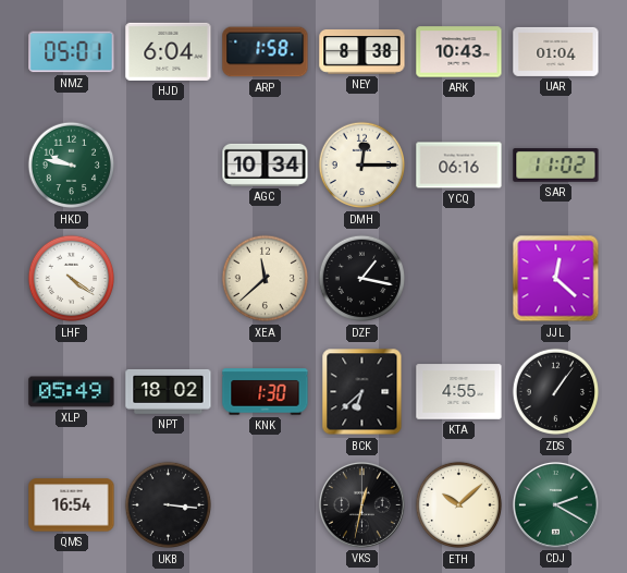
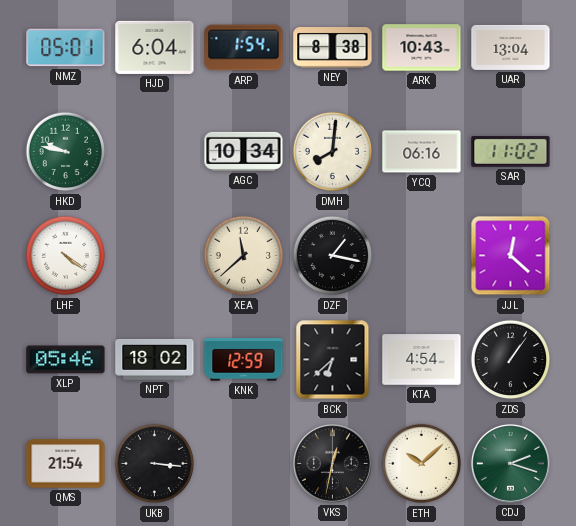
ARP: 1:58 -> 1:54
UAR: 01:04 -> 13:04
DMH: 12:15 -> 8:01
XLP: 05:49 -> 05:46
KNK: 1:30 -> 12:59
KTA: 4:55 -> 4:54
QMS: 16:54 -> 21:54
CDJ: 2:20 -> 2:18
